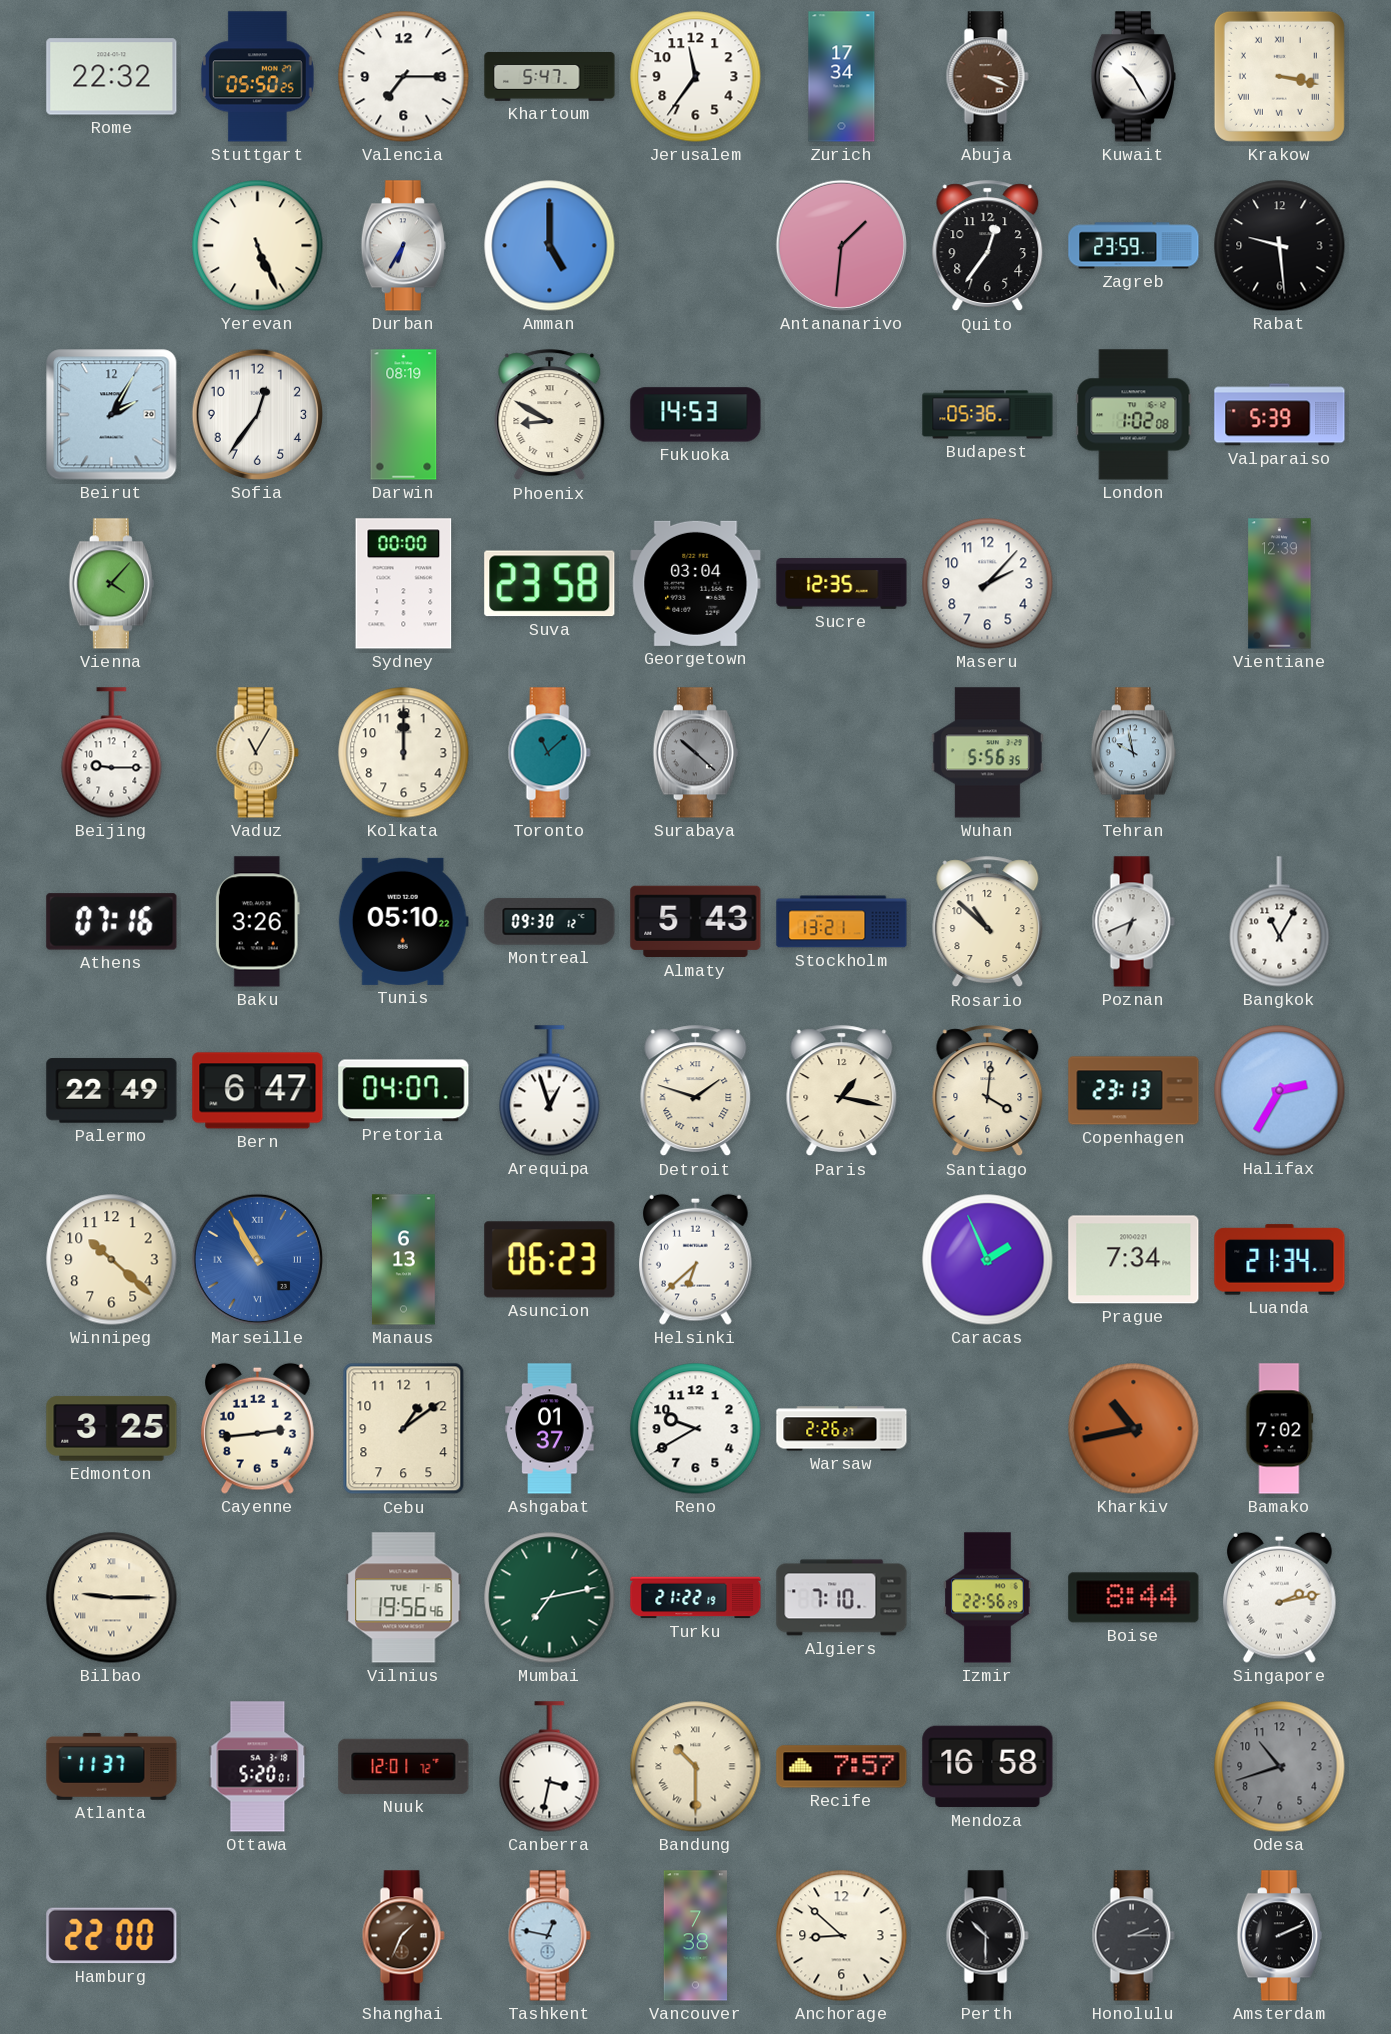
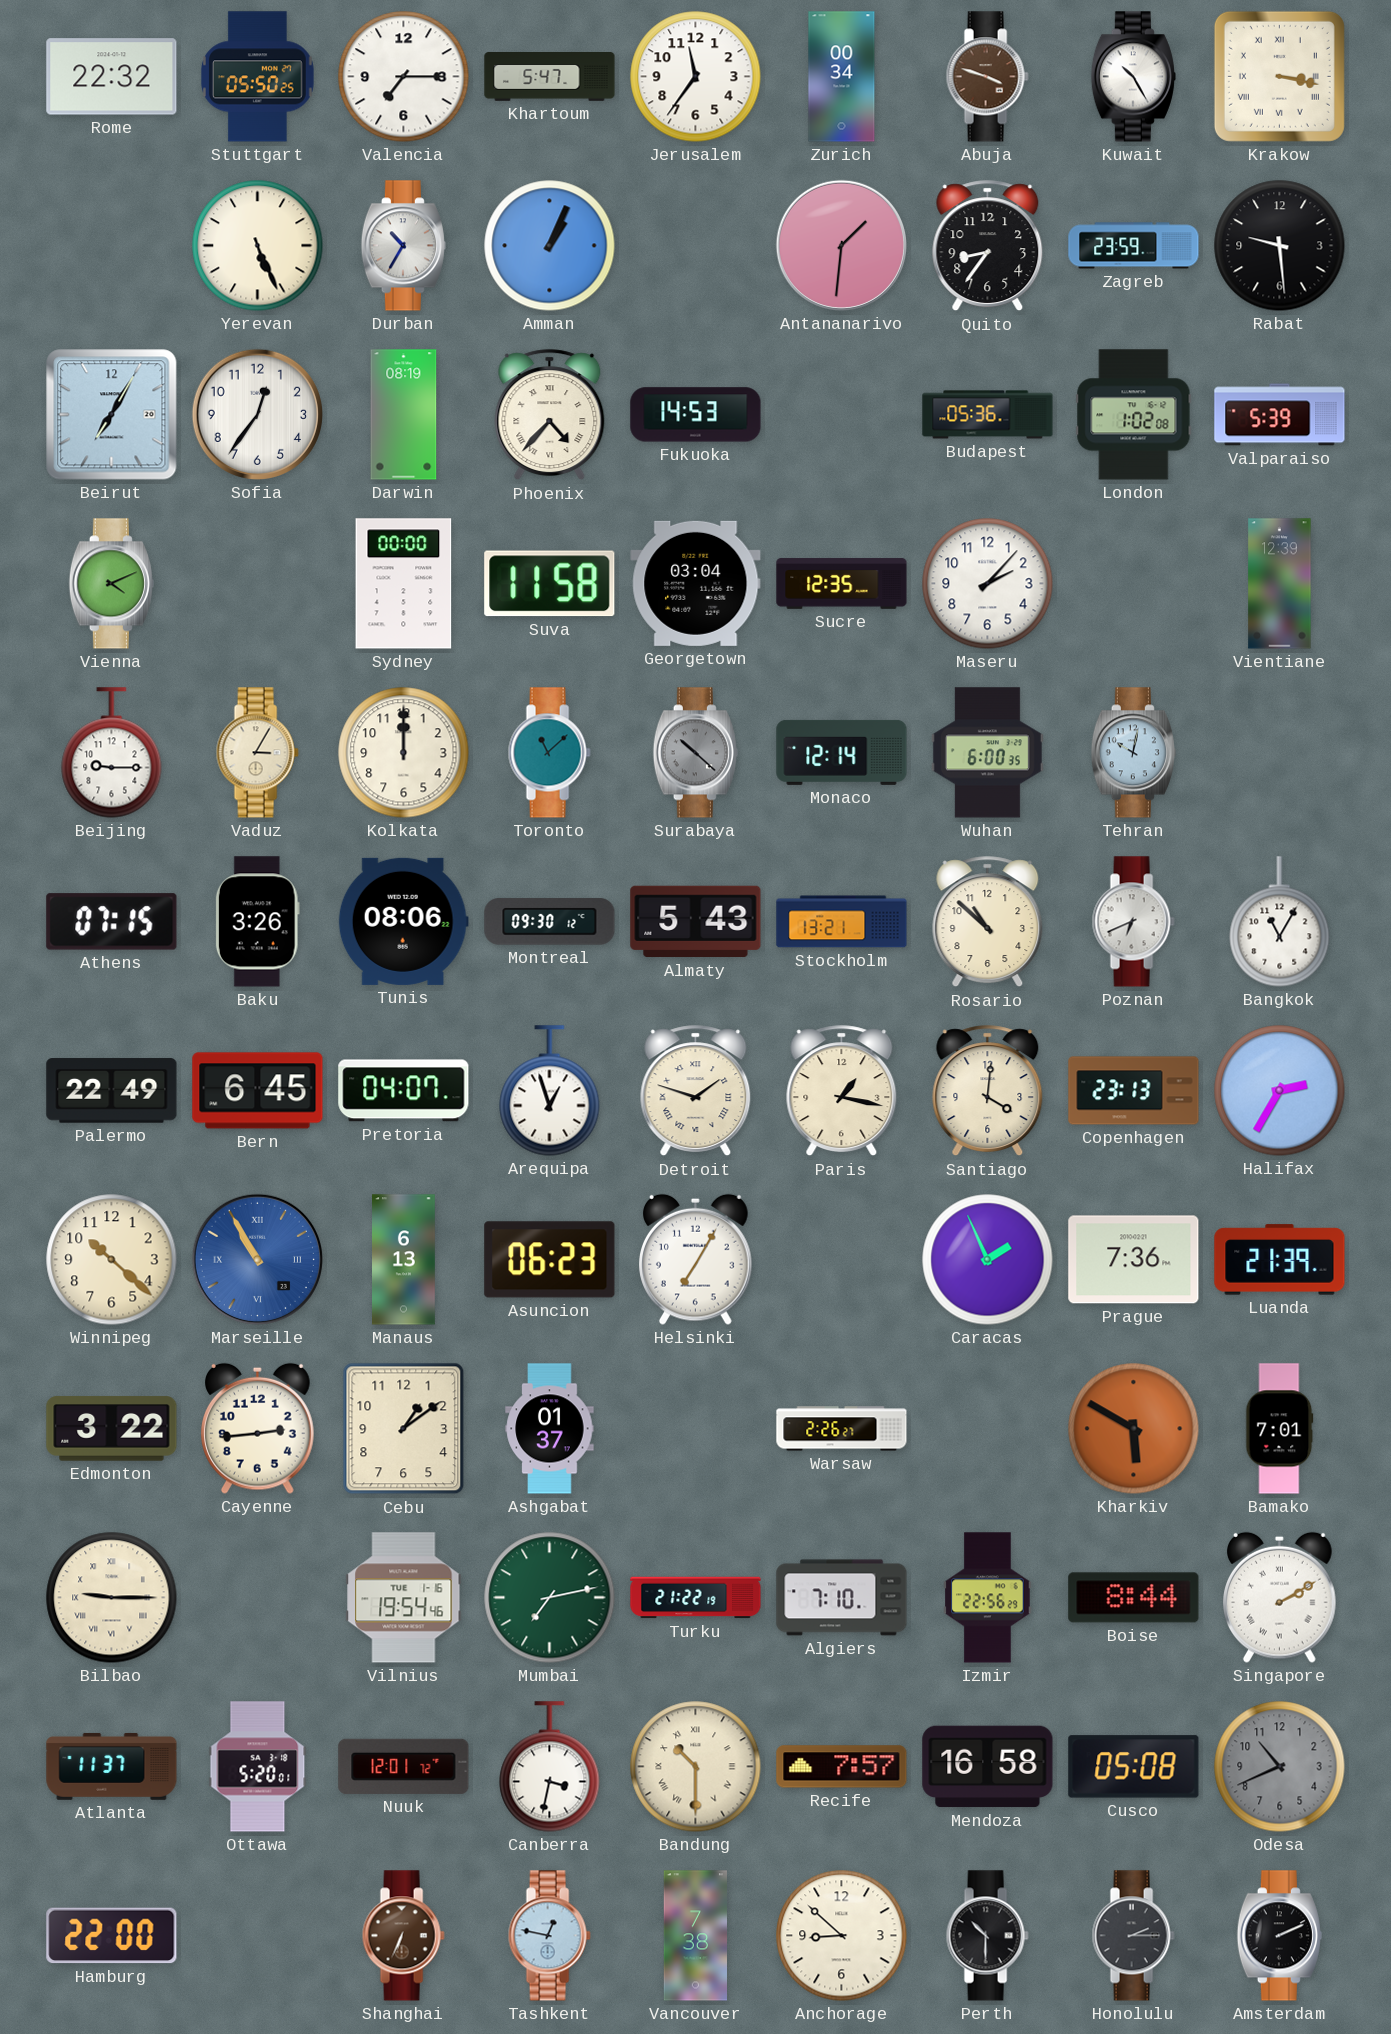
Zurich: 17:34 -> 00:34
Abuja: 3:19 -> 3:48
Durban: 6:35 -> 10:35
Amman: 5:00 -> 1:04
Quito: 12:36 -> 8:36
Beirut: 2:05 -> 7:05
Phoenix: 8:50 -> 4:37
Vienna: 4:07 -> 4:11
Suva: 23:58 -> 11:58
Vaduz: 11:05 -> 3:05
Monaco: none -> 12:14
Wuhan: 5:56 -> 6:00
Tehran: 9:58 -> 10:02
Athens: 07:16 -> 07:15
Tunis: 05:10 -> 08:06
Bern: 6:47 -> 6:45
Helsinki: 6:38 -> 7:05
Prague: 7:34 -> 7:36
Luanda: 21:34 -> 21:39
Edmonton: 3:25 -> 3:22
Reno: 9:40 -> none
Kharkiv: 10:43 -> 5:50
Bamako: 7:02 -> 7:01
Vilnius: 19:56 -> 19:54
Singapore: 2:13 -> 2:10
Cusco: none -> 05:08
Odesa: 10:42 -> 10:41
Shanghai: 1:34 -> 6:34
